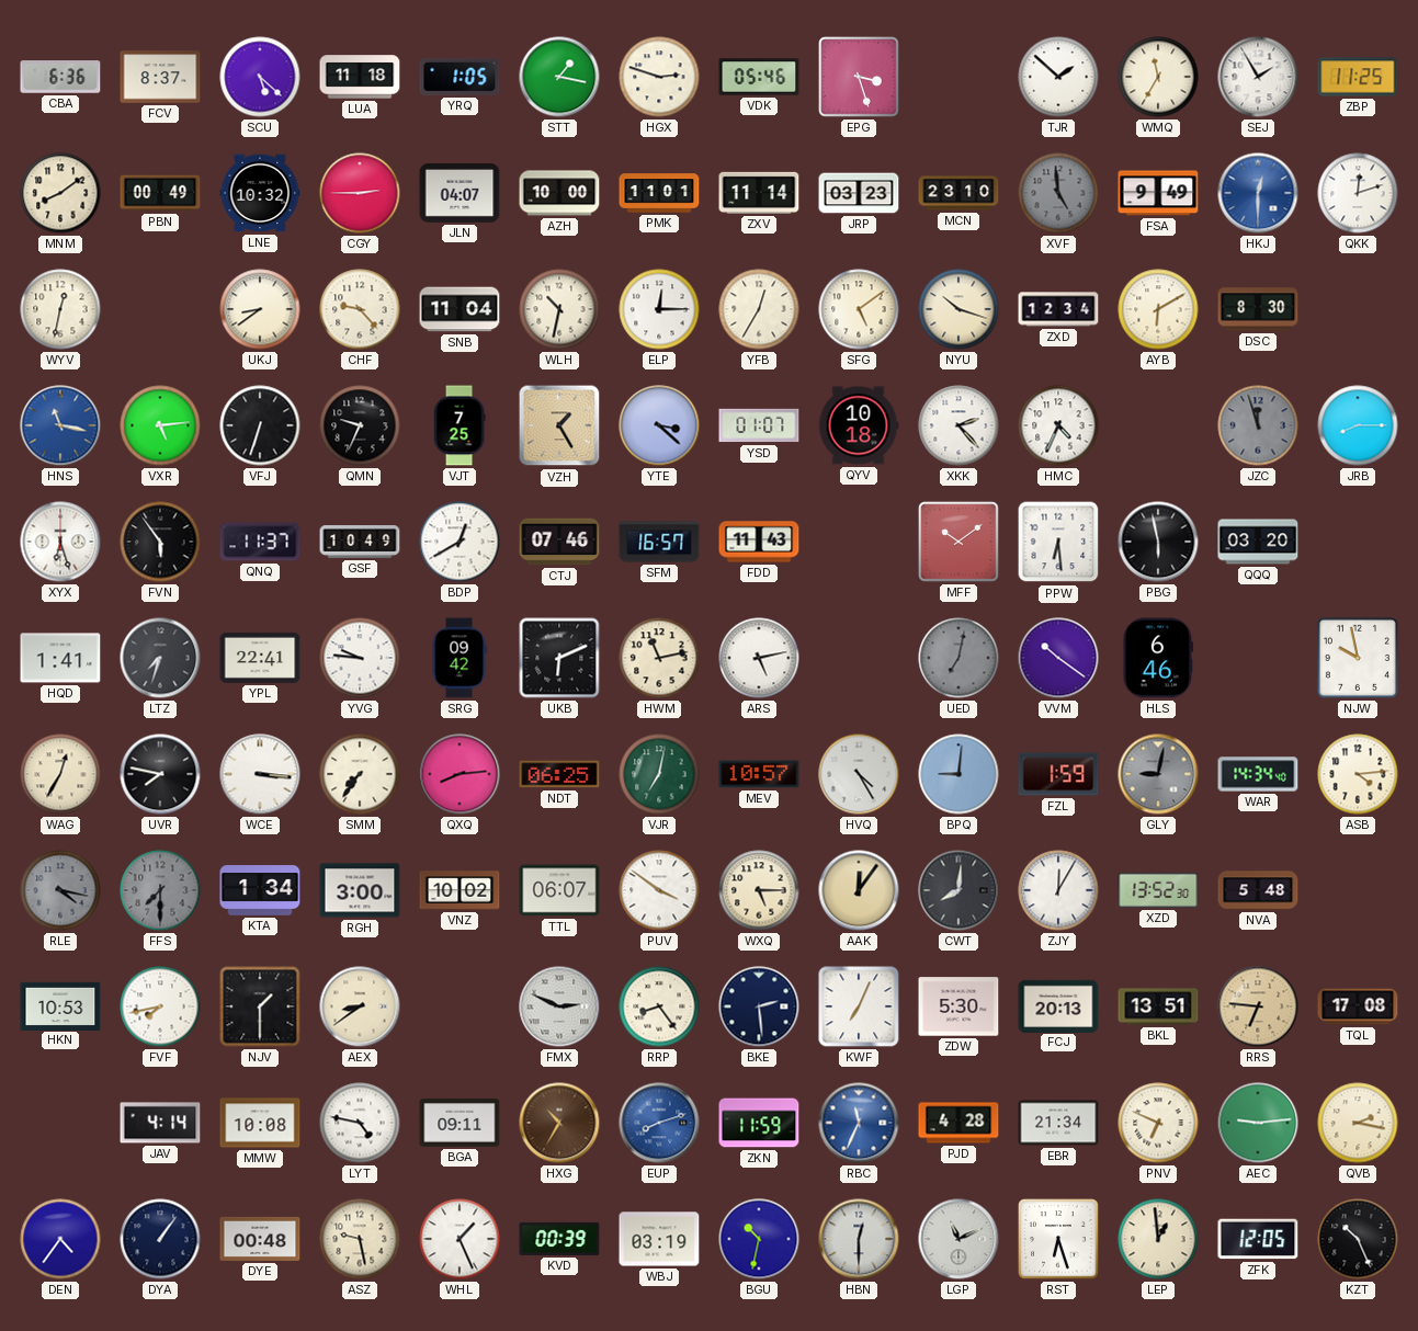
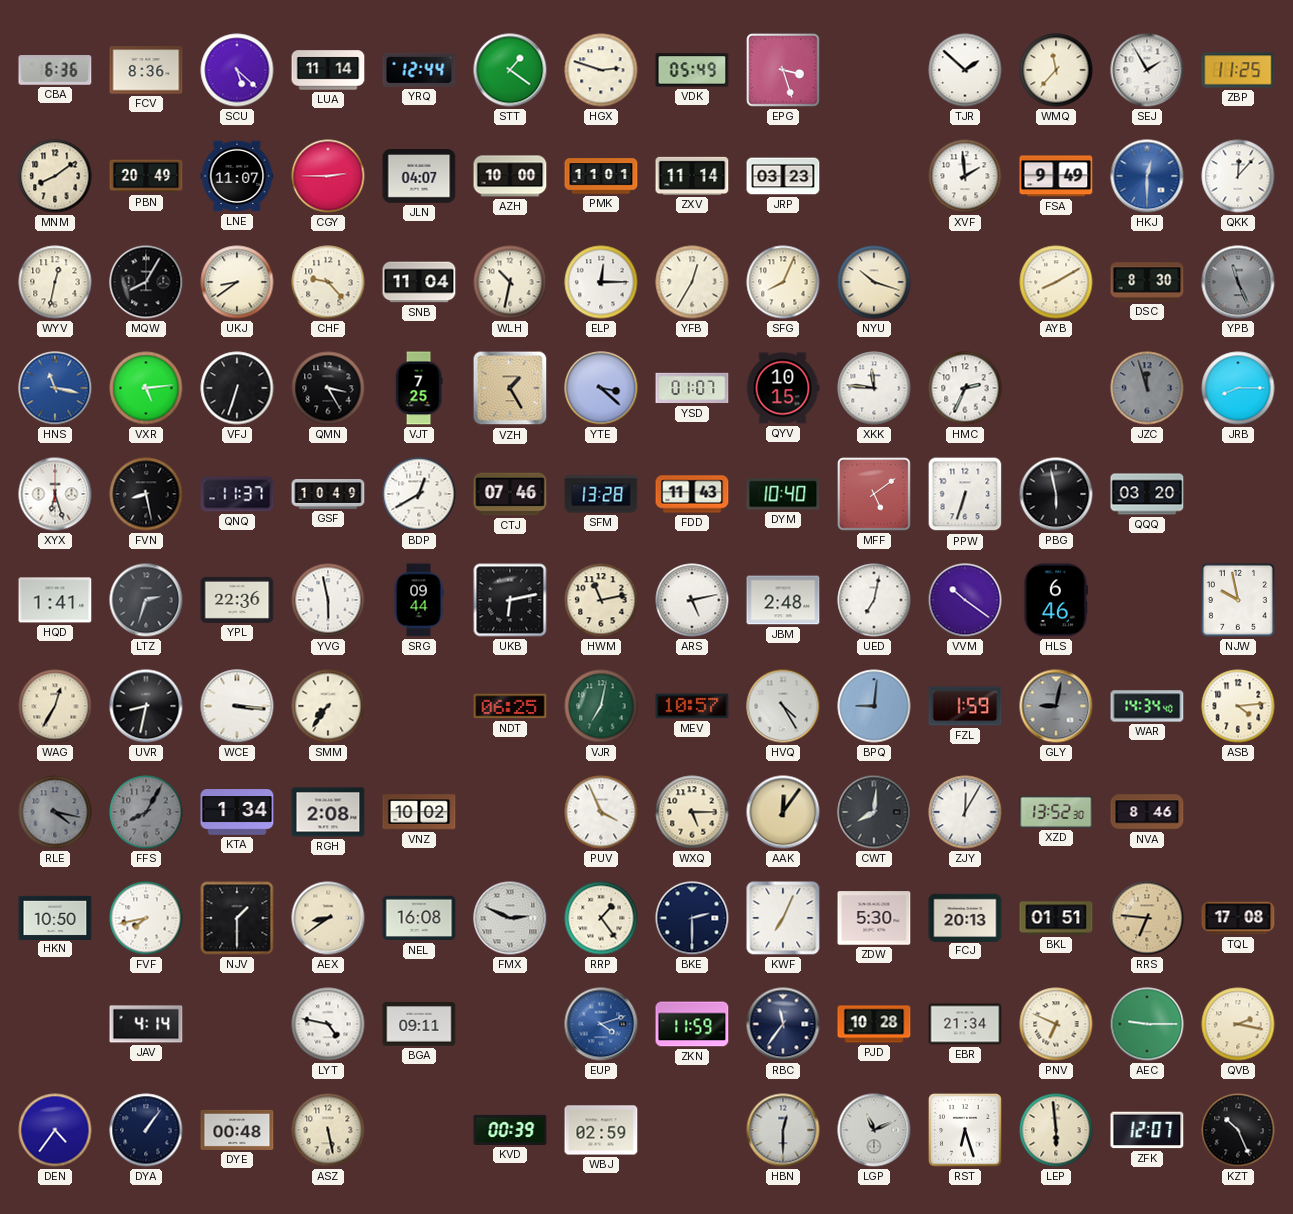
FCV: 8:37 -> 8:36
LUA: 11:18 -> 11:14
YRQ: 1:05 -> 12:44
STT: 1:17 -> 1:21
VDK: 05:46 -> 05:49
WMQ: 11:35 -> 11:37
PBN: 00:49 -> 20:49
LNE: 10:32 -> 11:07
MCN: 23:10 -> none
XVF: 4:59 -> 1:59
XVF dial: grey -> white
QKK: 12:12 -> 12:07
MQW: none -> 8:05
SFG: 5:09 -> 8:04
ZXD: 12:34 -> none
AYB: 6:10 -> 8:10
YPB: none -> 11:26
QMN: 9:34 -> 3:25
QYV: 10:18 -> 10:15
XKK: 2:23 -> 11:46
HMC: 4:34 -> 2:34
FVN: 5:54 -> 8:28
SFM: 16:57 -> 13:28
DYM: none -> 10:40
MFF: 10:09 -> 5:09
PPW: 6:29 -> 6:33
LTZ: 7:33 -> 2:33
YPL: 22:41 -> 22:36
YVG: 9:46 -> 5:58
SRG: 09:42 -> 09:44
UKB: 6:11 -> 6:13
JBM: none -> 2:48
UED dial: grey -> white
UVR: 7:47 -> 8:32
QXQ: 8:14 -> none
FFS: 7:30 -> 8:05
RGH: 3:00 -> 2:08
TTL: 06:07 -> none
PUV: 3:51 -> 3:56
NVA: 5:48 -> 8:46
HKN: 10:53 -> 10:50
NEL: none -> 16:08
RRP: 8:24 -> 1:24
BKE: 2:29 -> 2:30
BKL: 13:51 -> 01:51
MMW: 10:08 -> none
HXG: 10:35 -> none
EUP: 8:12 -> 4:12
RBC: 11:34 -> 11:36
RBC dial: blue -> navy
PJD: 4:28 -> 10:28
AEC: 9:14 -> 9:15
ASZ: 9:28 -> 5:28
WHL: 1:26 -> none
WBJ: 03:19 -> 02:59
BGU: 10:32 -> none
LEP: 12:59 -> 5:59
ZFK: 12:05 -> 12:07
